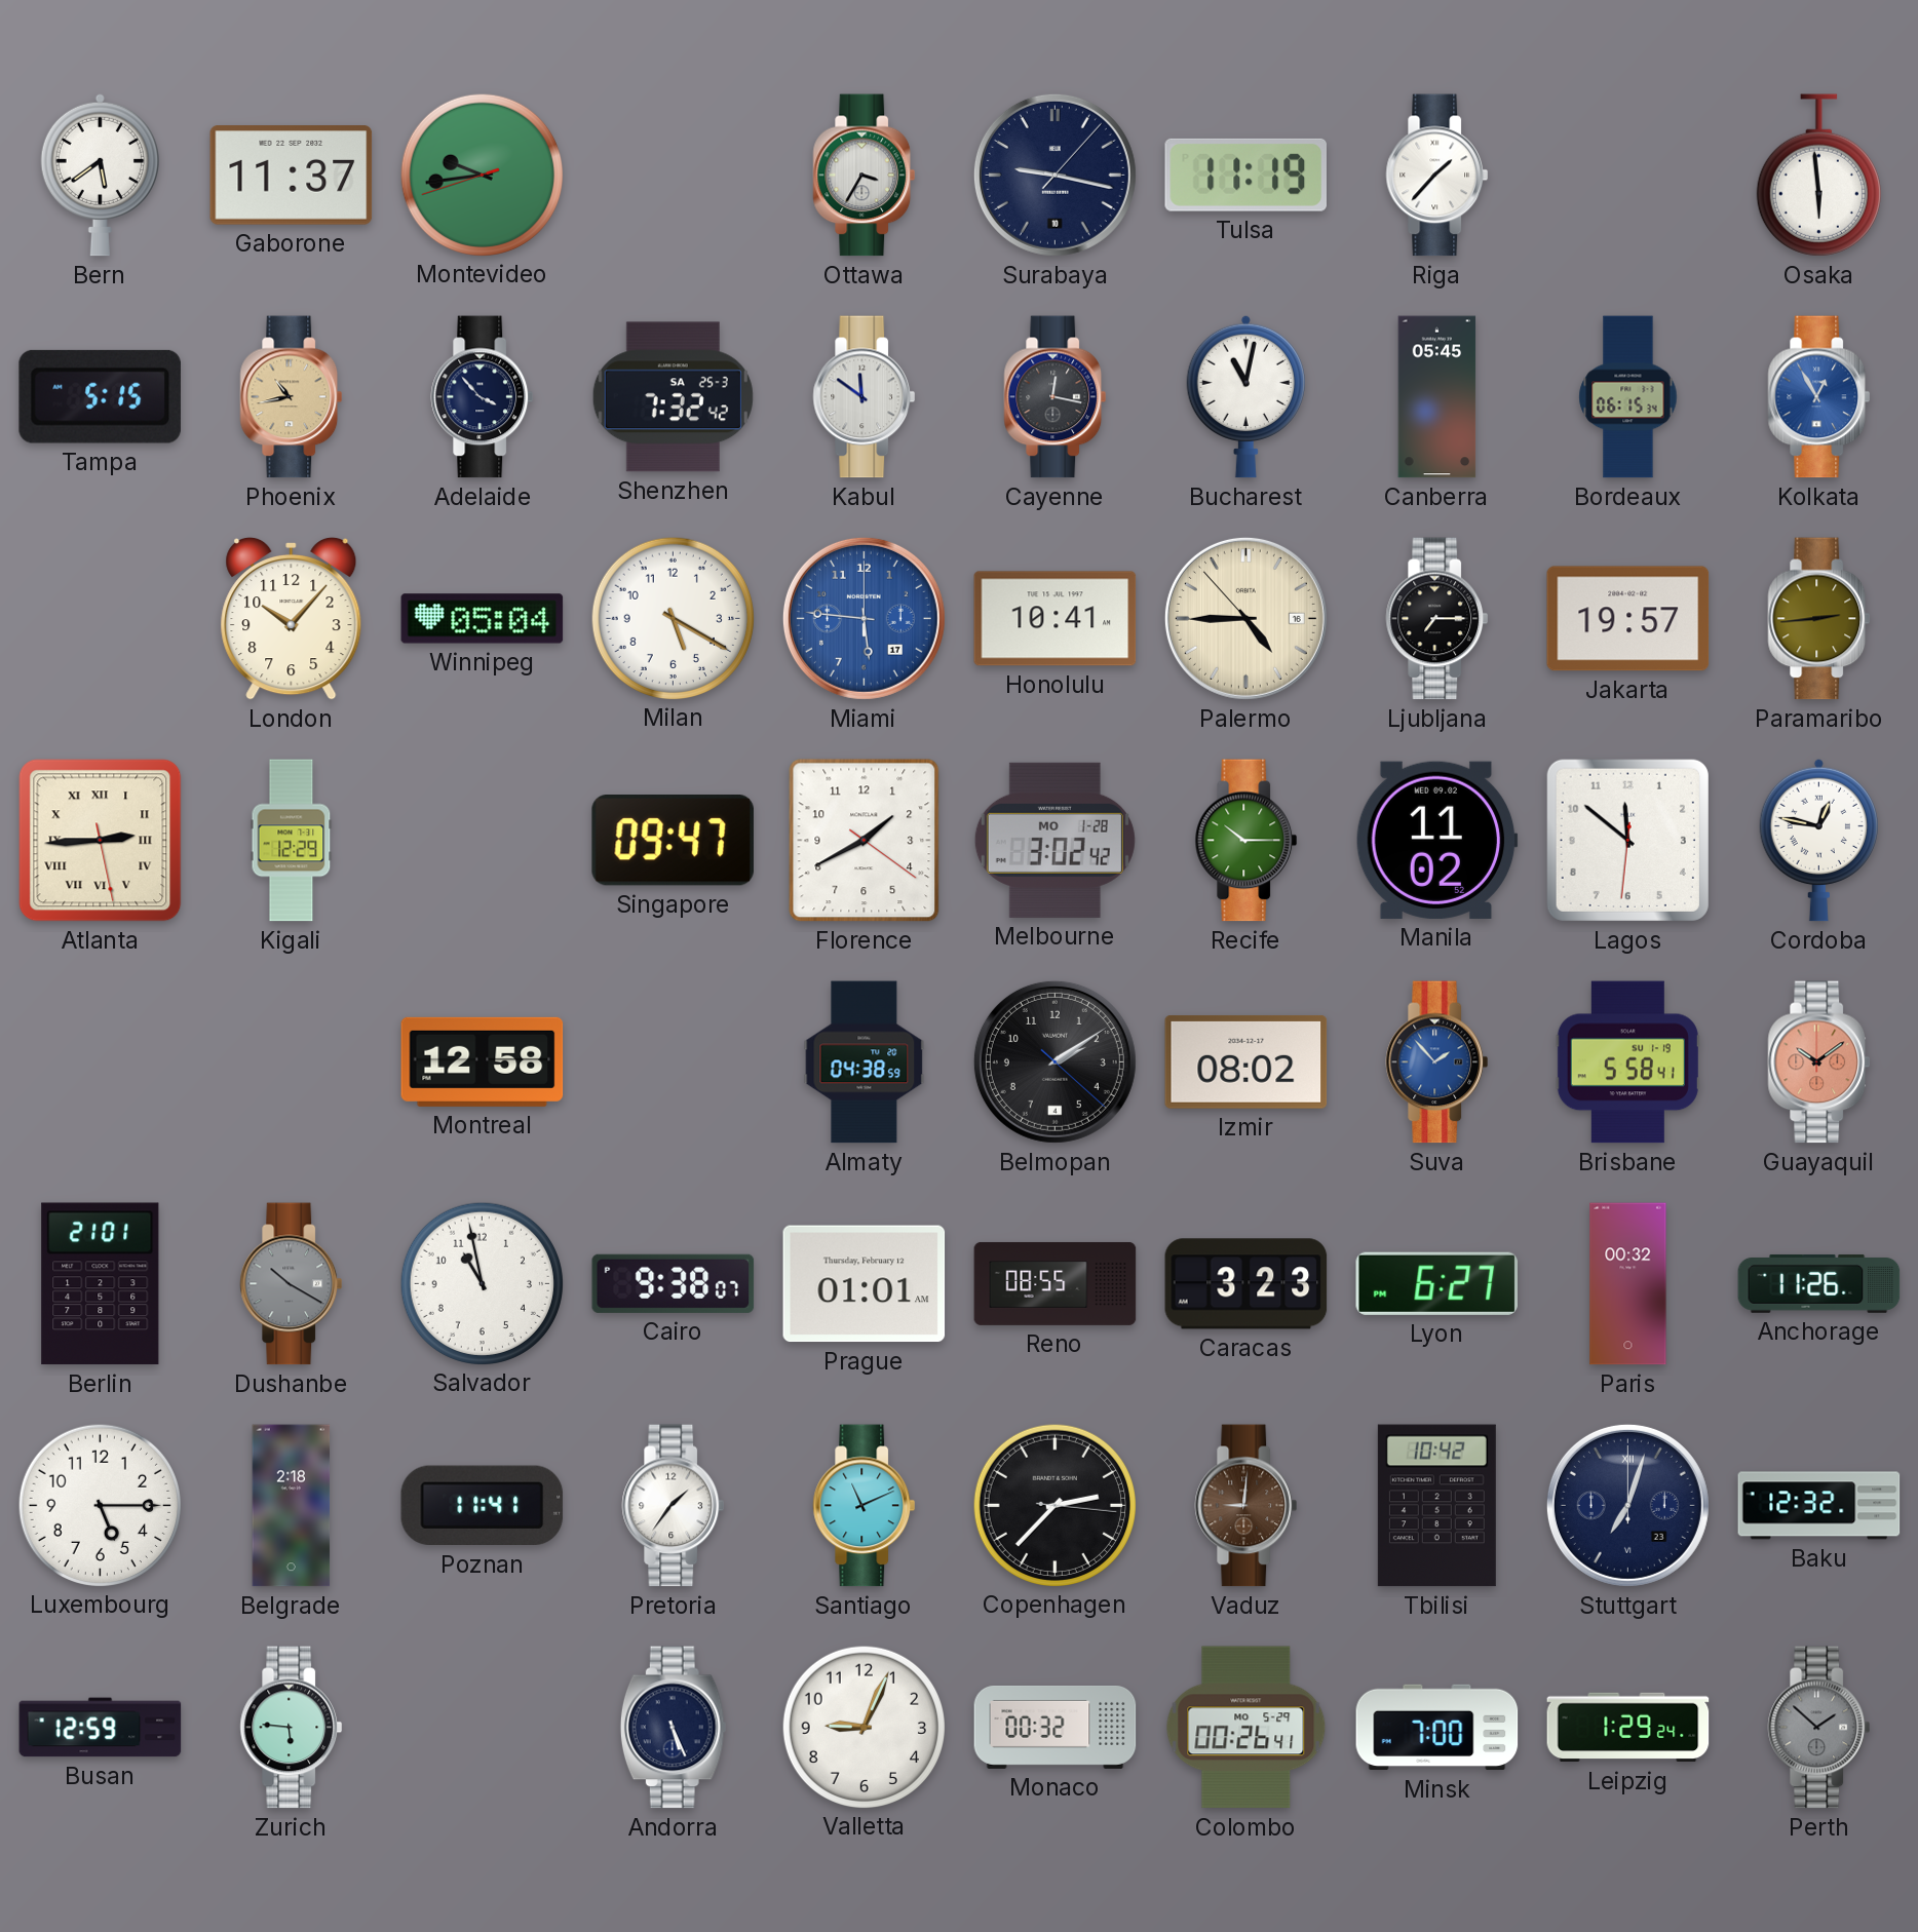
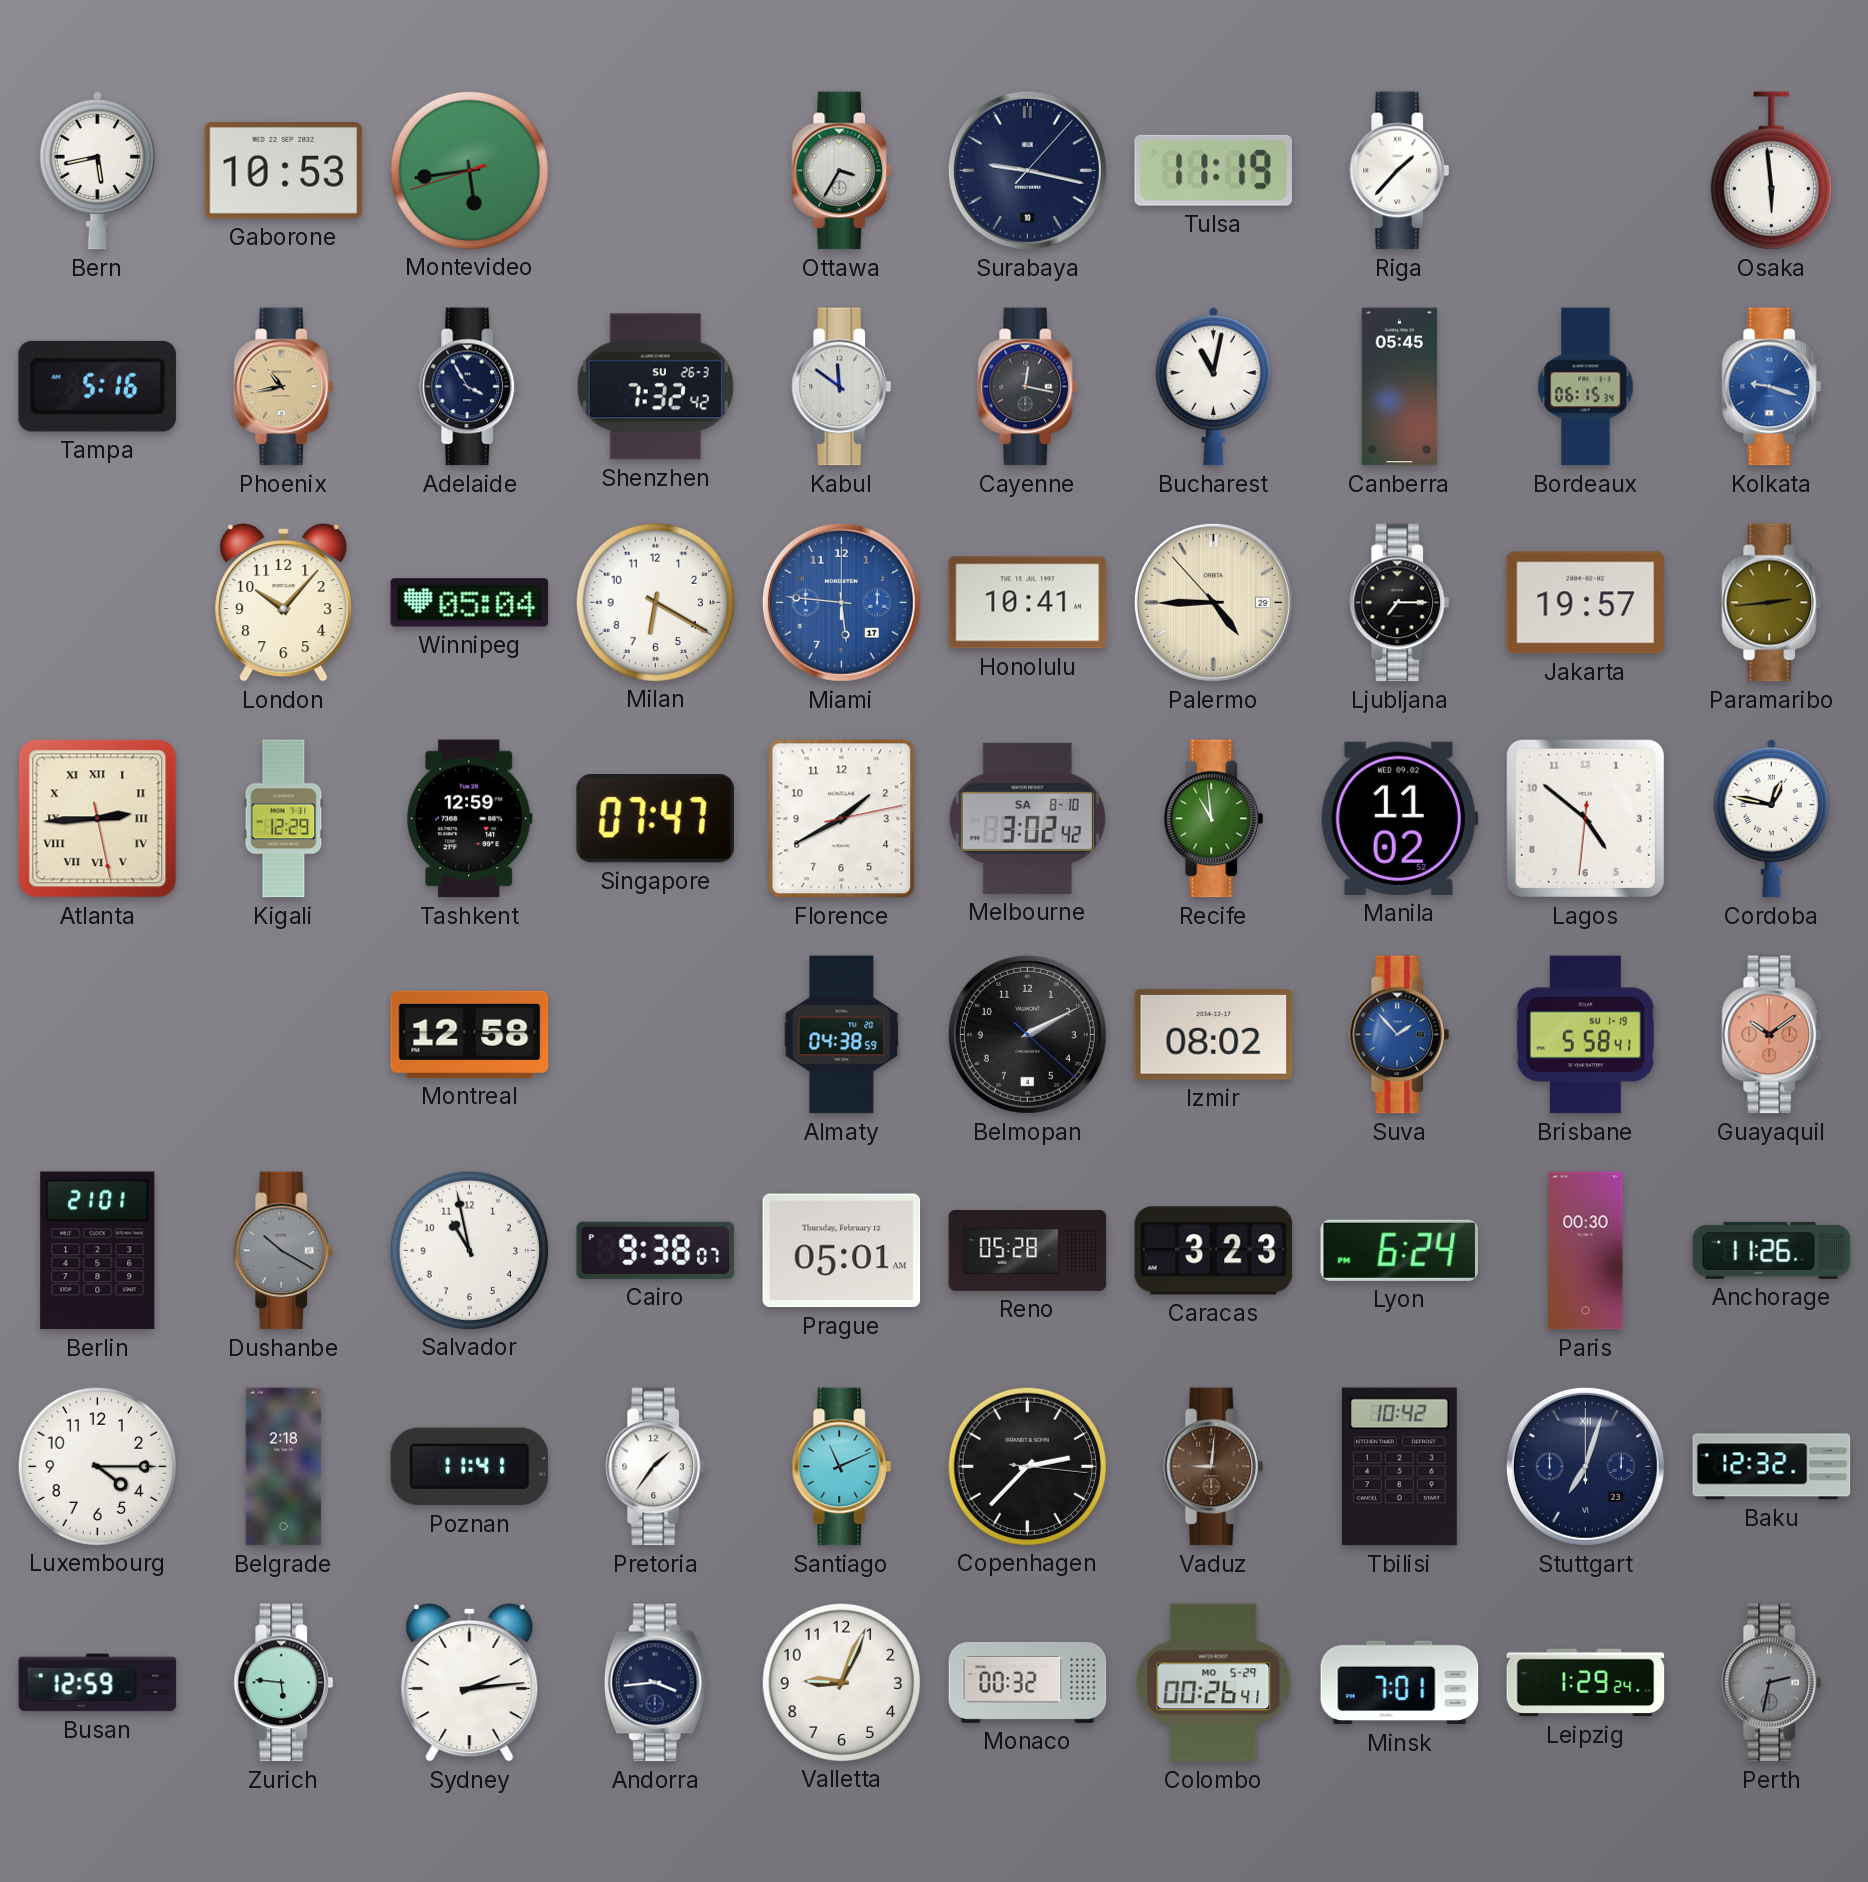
Bern: 5:39 -> 5:43
Gaborone: 11:37 -> 10:53
Montevideo: 9:43 -> 5:43
Tampa: 5:15 -> 5:16
Adelaide: 3:53 -> 3:55
Shenzhen date: SA 25-3 -> SU 26-3
Kolkata: 12:55 -> 9:18
Milan: 5:20 -> 6:20
Palermo date: 16 -> 29
Tashkent: none -> 12:59
Singapore: 09:47 -> 07:47
Florence: 1:40:21 -> 1:40:13
Melbourne date: MO 1-28 -> SA 8-10
Recife: 10:15 -> 10:59
Lagos: 11:51 -> 4:51
Belmopan: 2:09 -> 2:10
Prague: 01:01 -> 05:01
Reno: 08:55 -> 05:28
Lyon: 6:27 -> 6:24
Paris: 00:32 -> 00:30
Luxembourg: 5:15 -> 4:15
Sydney: none -> 2:14
Andorra: 5:26 -> 3:44
Minsk: 7:00 -> 7:01
Perth: 1:52 -> 2:32
